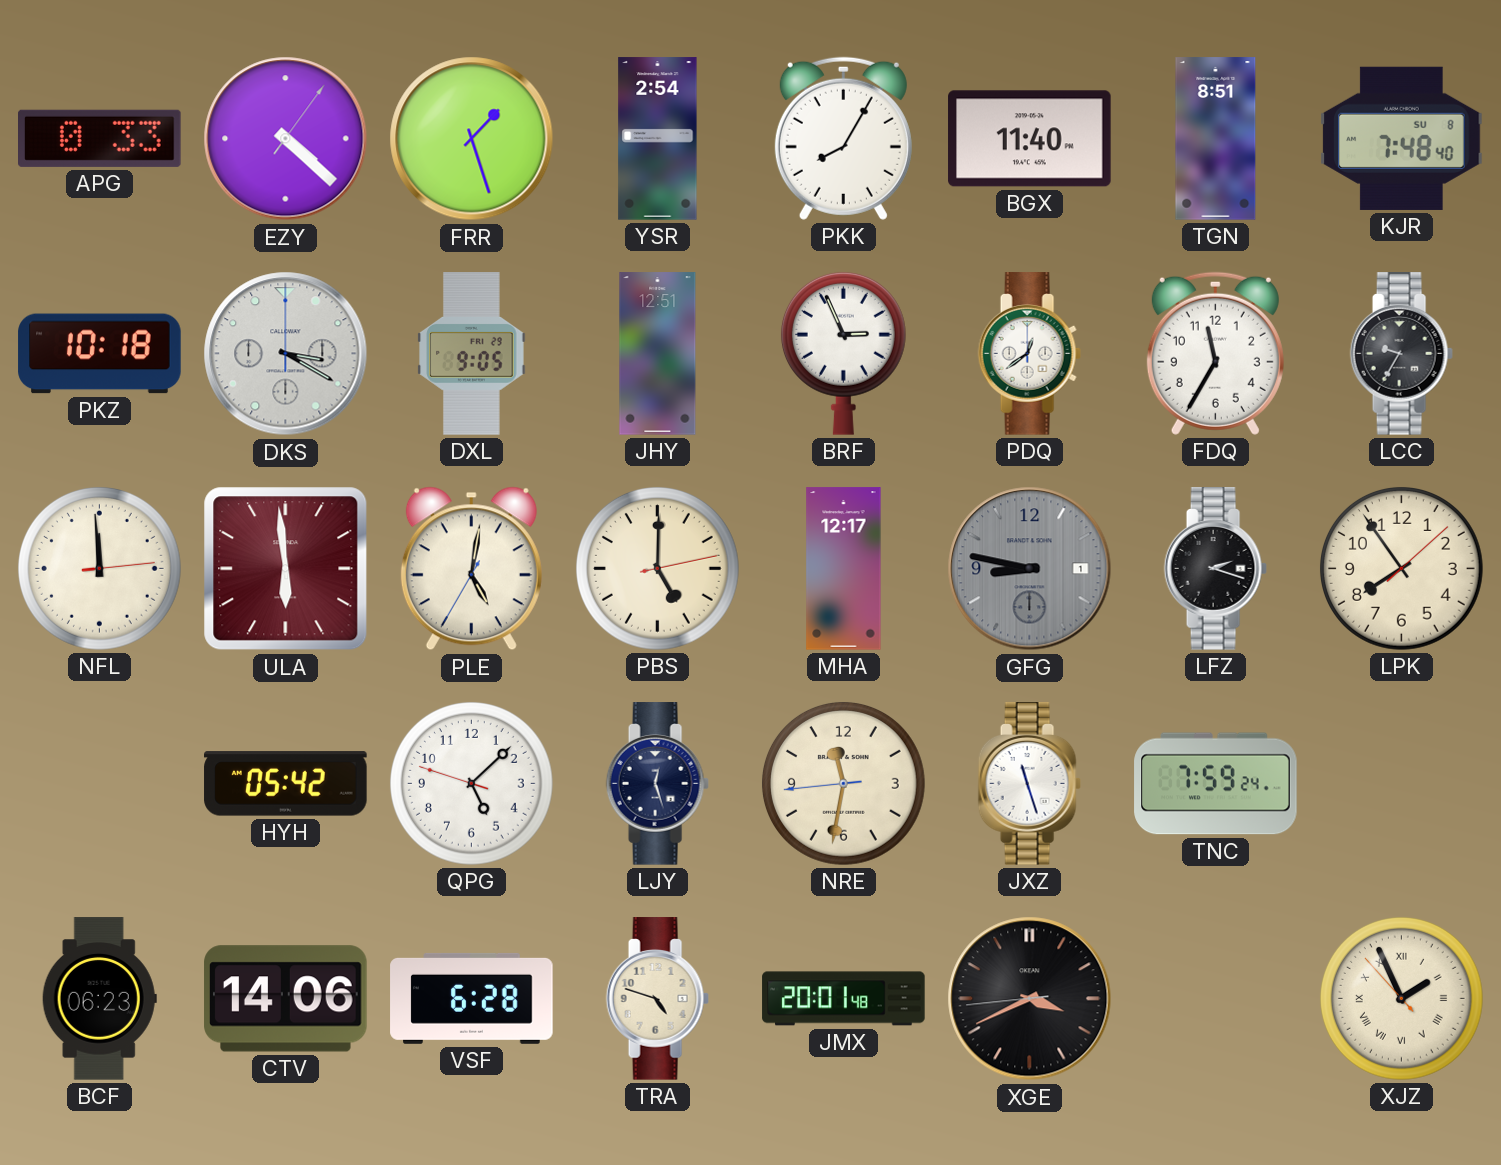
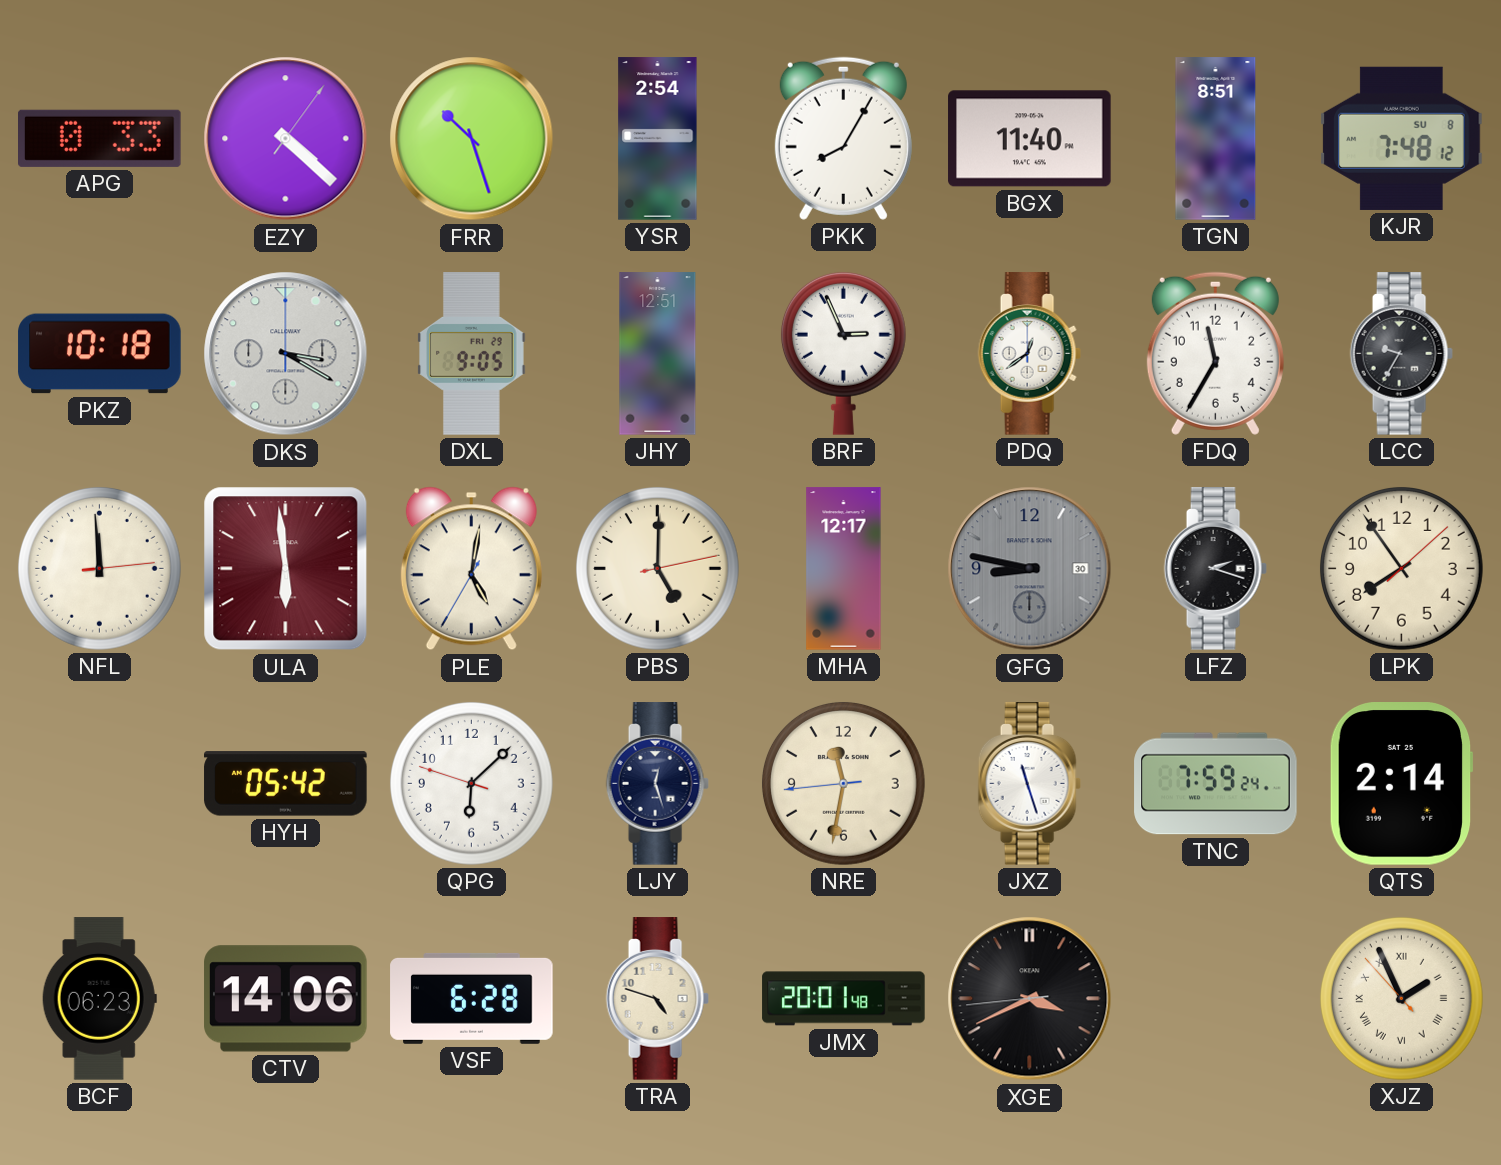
FRR: 1:27 -> 10:27
KJR: 7:48:40 -> 7:48:12
GFG date: 1 -> 30
QPG: 5:07 -> 6:07
QTS: none -> 2:14
